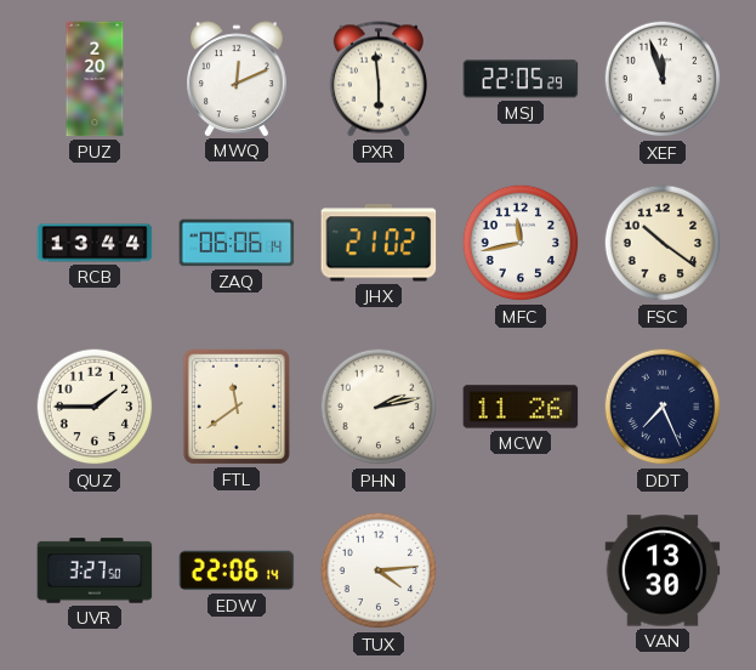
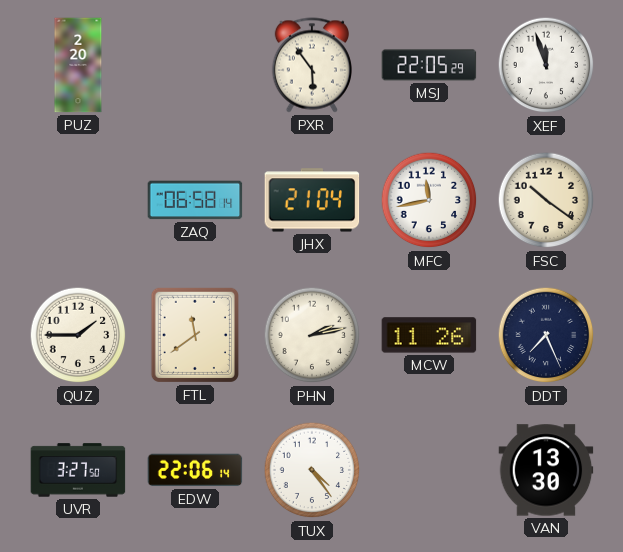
MWQ: 12:11 -> none
PXR: 5:59 -> 5:54
RCB: 13:44 -> none
ZAQ: 06:06 -> 06:58
JHX: 21:02 -> 21:04
TUX: 4:14 -> 4:24
